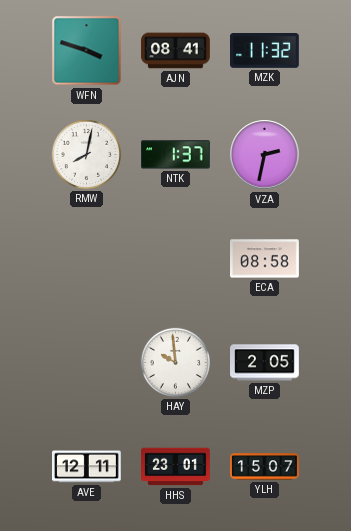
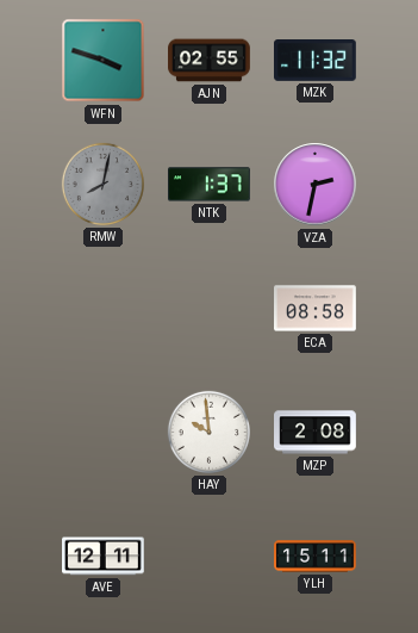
AJN: 08:41 -> 02:55
RMW dial: white -> grey
MZP: 2:05 -> 2:08
HHS: 23:01 -> none
YLH: 15:07 -> 15:11
